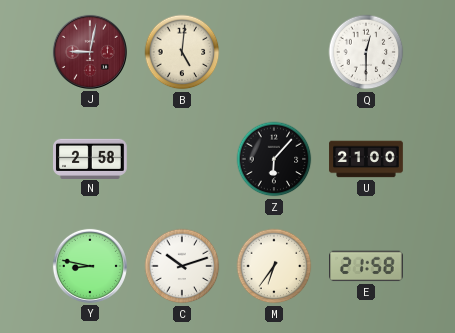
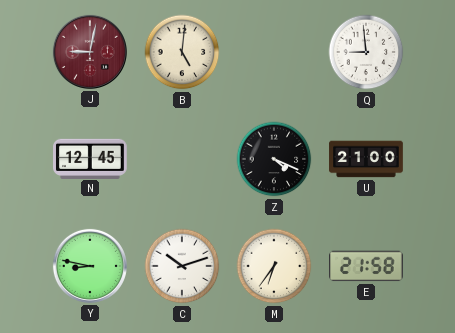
Q: 12:30 -> 8:59
N: 2:58 -> 12:45
Z: 6:07 -> 4:19
